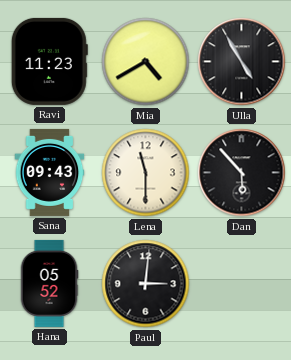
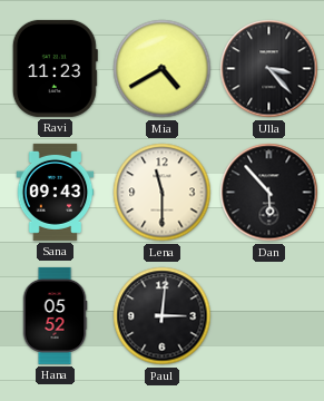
Ulla: 4:55 -> 3:23
